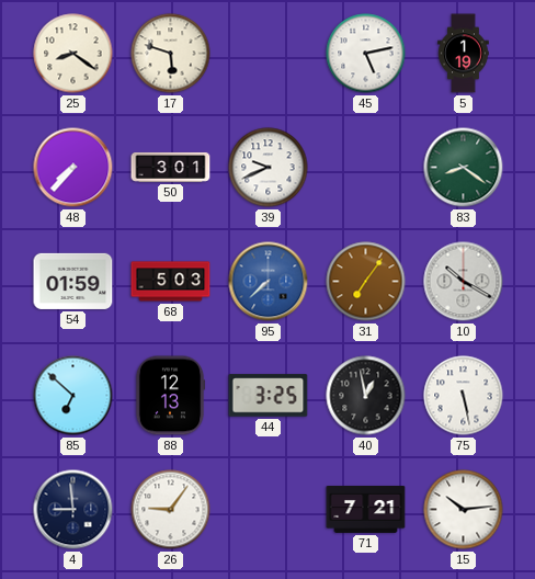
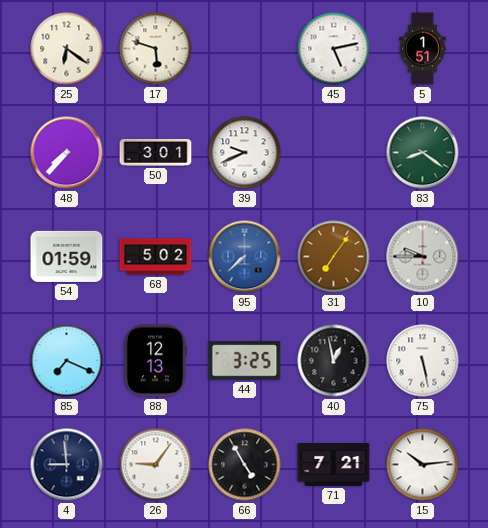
25: 8:21 -> 6:21
5: 1:19 -> 1:51
68: 5:03 -> 5:02
10: 10:20 -> 9:45
85: 6:52 -> 7:19
66: none -> 4:55
